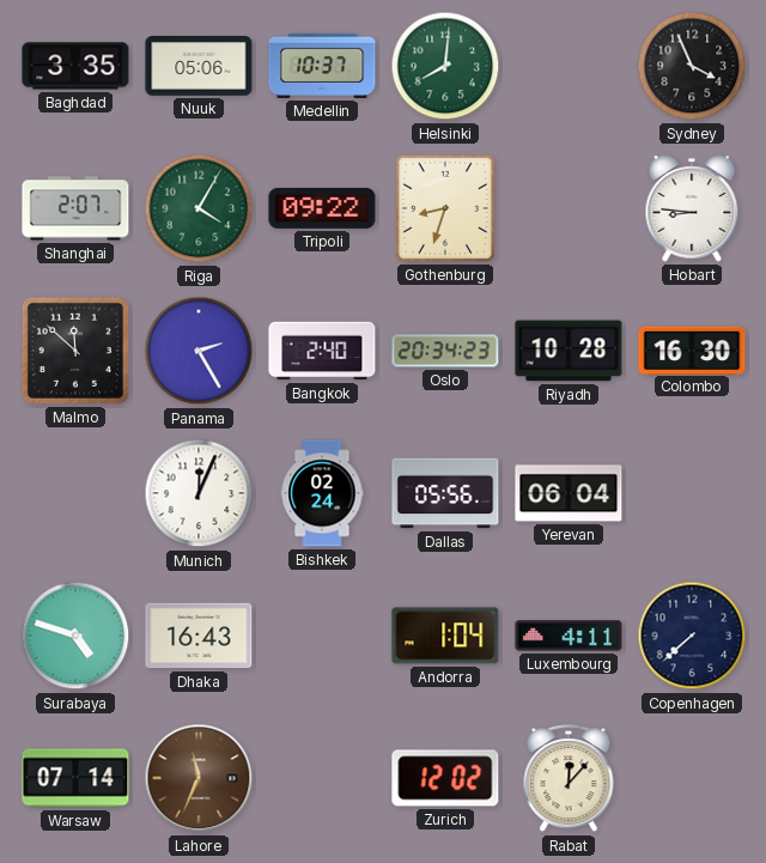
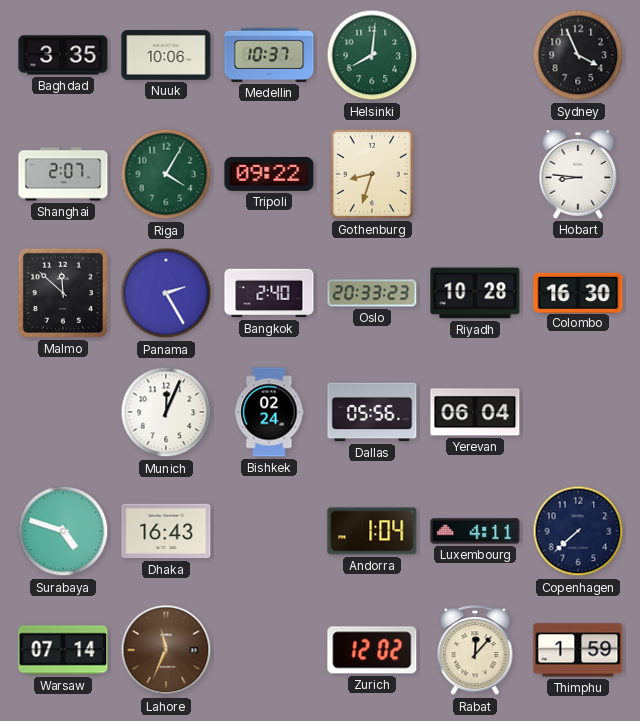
Nuuk: 05:06 -> 10:06
Oslo: 20:34 -> 20:33
Thimphu: none -> 1:59
